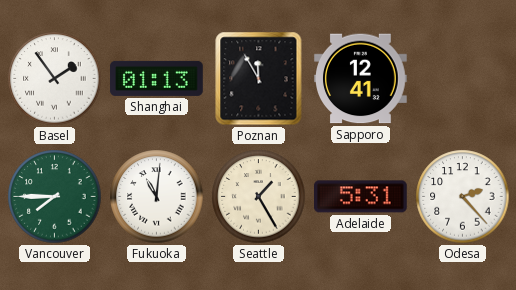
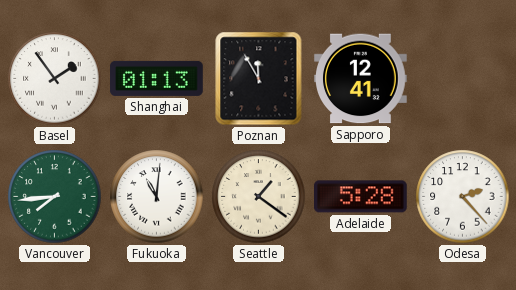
Vancouver: 7:45 -> 7:44
Seattle: 1:25 -> 1:21
Adelaide: 5:31 -> 5:28
